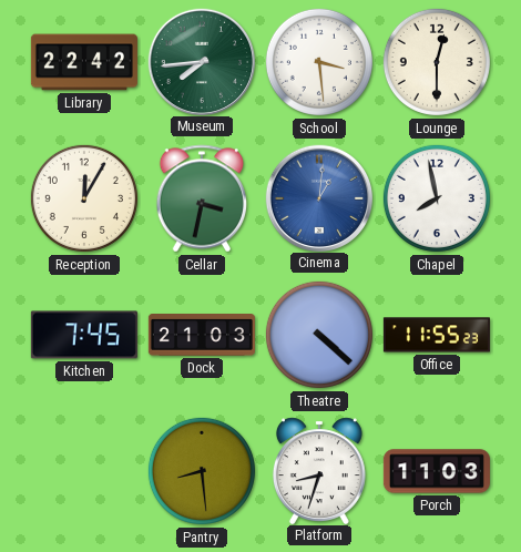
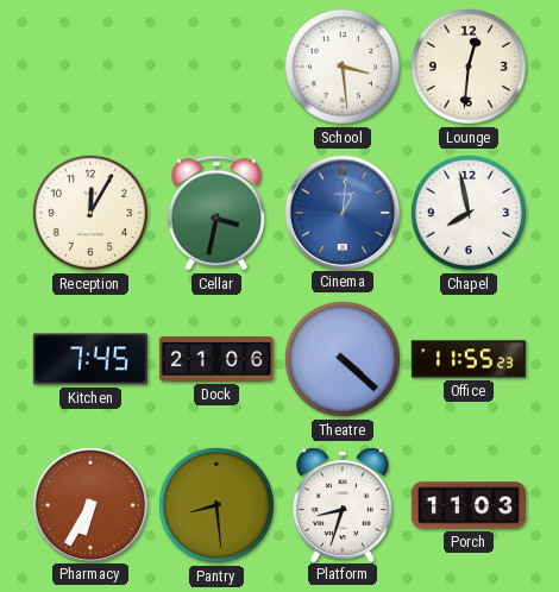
Library: 22:42 -> none
Museum: 7:44 -> none
Lounge: 12:30 -> 12:31
Dock: 21:03 -> 21:06
Pharmacy: none -> 6:35
